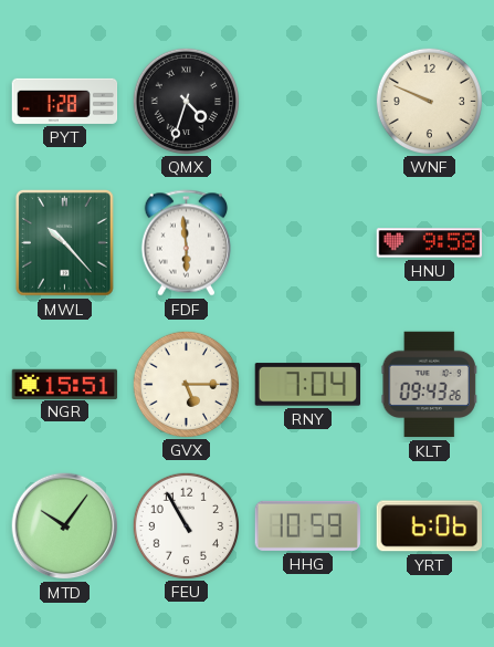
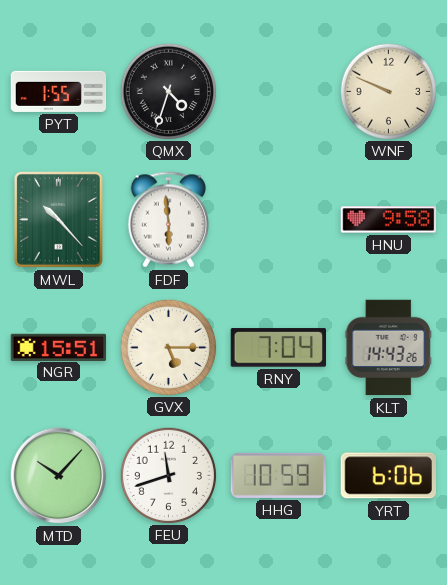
PYT: 1:28 -> 1:55
KLT: 09:43 -> 14:43
MTD: 10:06 -> 10:07
FEU: 10:55 -> 11:42
